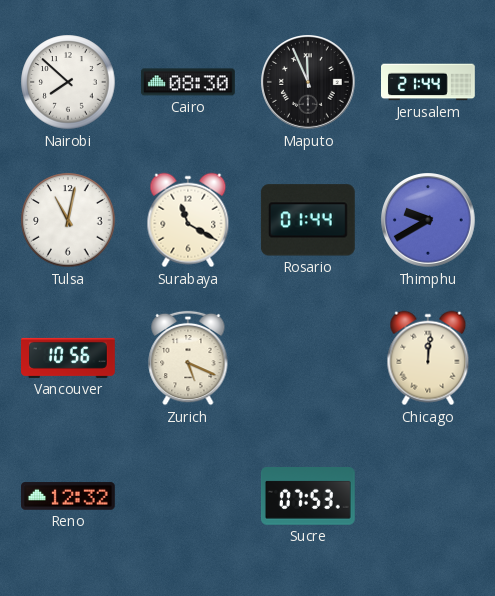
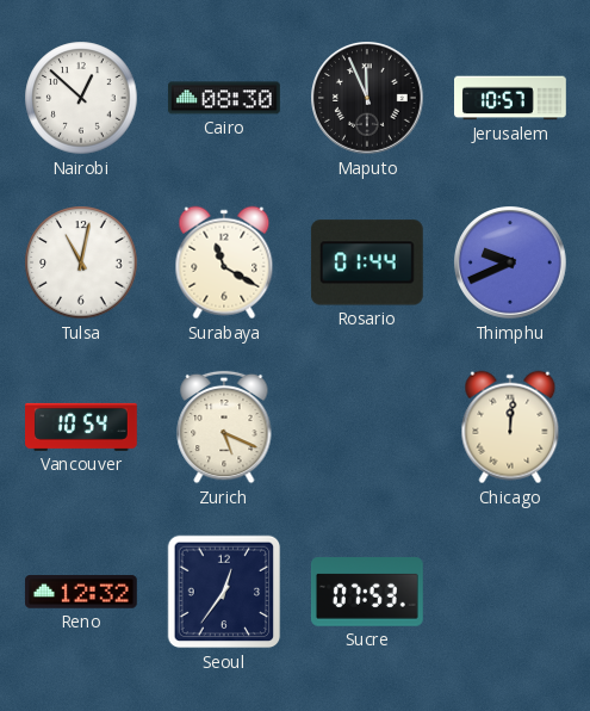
Nairobi: 7:52 -> 12:52
Jerusalem: 21:44 -> 10:57
Thimphu: 9:40 -> 9:41
Vancouver: 10:56 -> 10:54
Seoul: none -> 12:36
